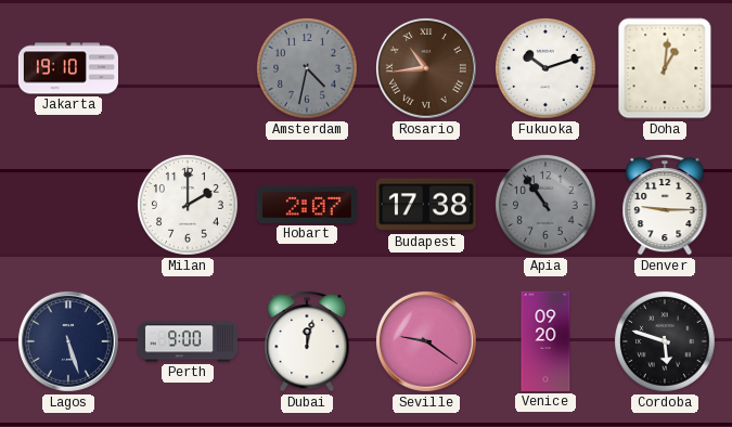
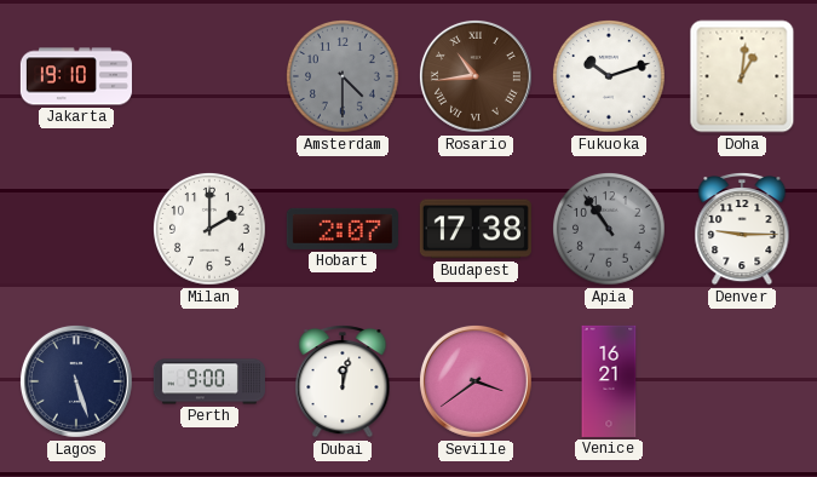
Amsterdam: 4:32 -> 4:30
Seville: 9:21 -> 3:39
Venice: 09:20 -> 16:21
Cordoba: 5:48 -> none
